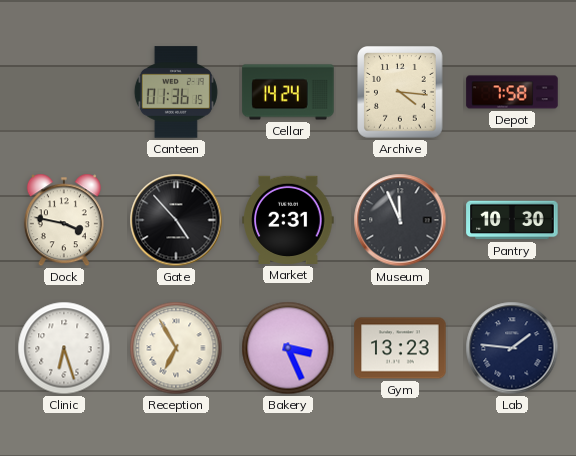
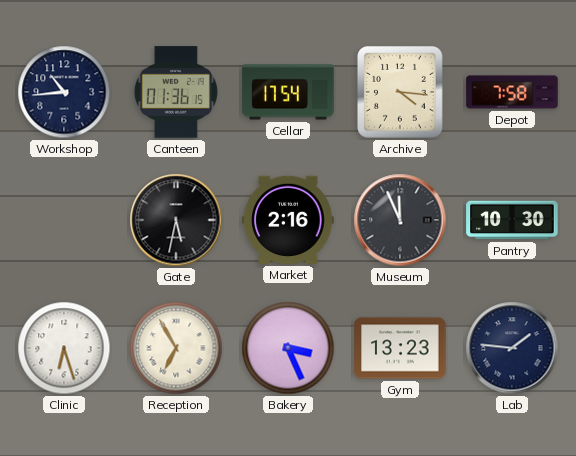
Workshop: none -> 10:44
Cellar: 14:24 -> 17:54
Dock: 3:47 -> none
Gate: 4:53 -> 5:32
Market: 2:31 -> 2:16
